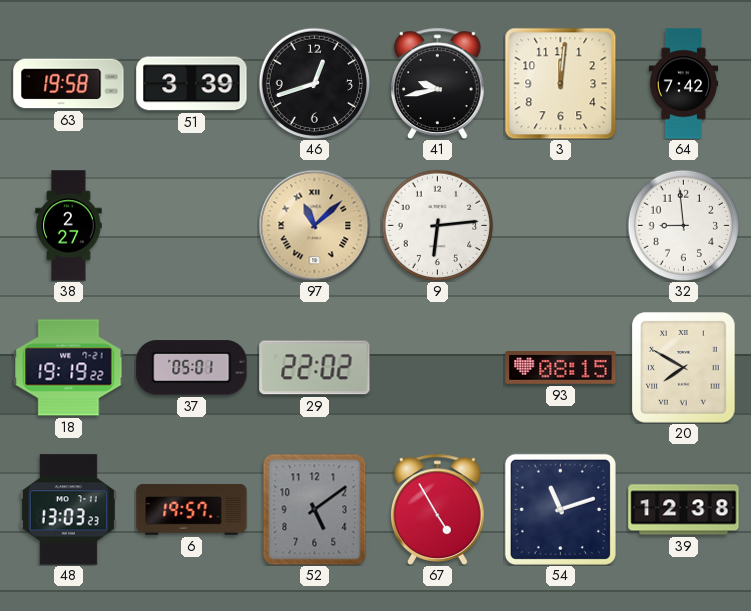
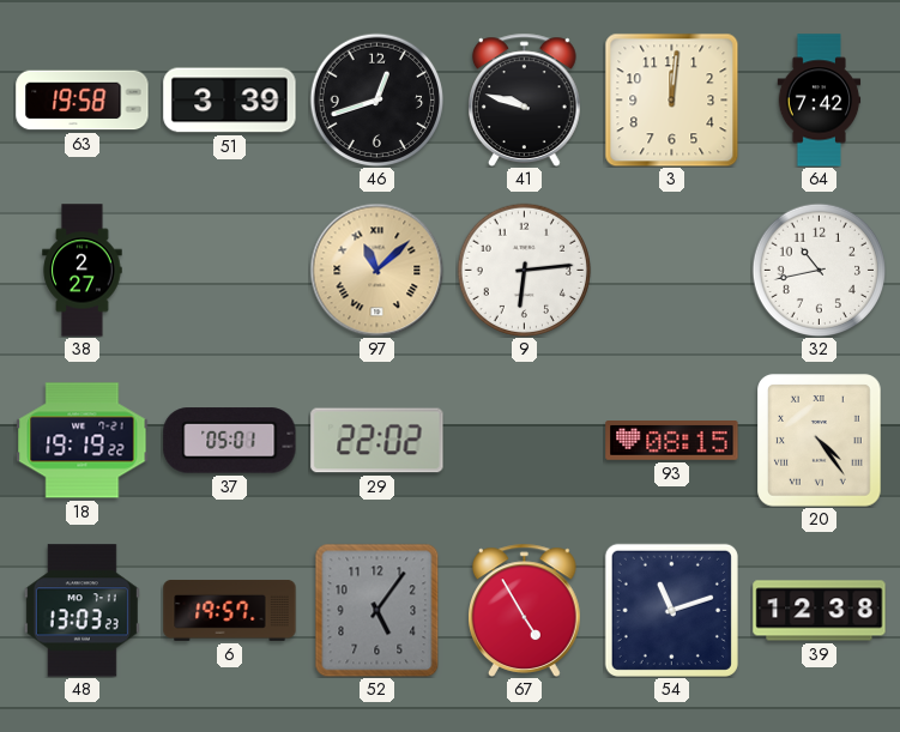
41: 9:43 -> 9:48
32: 8:59 -> 10:43
20: 7:50 -> 4:24
52: 5:09 -> 5:06
